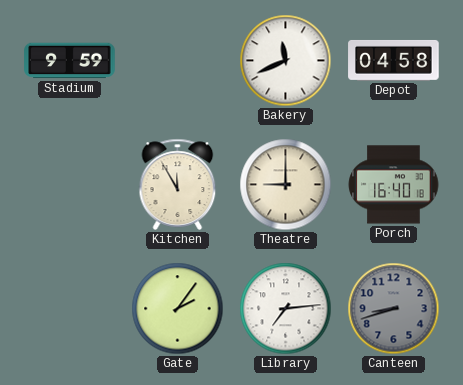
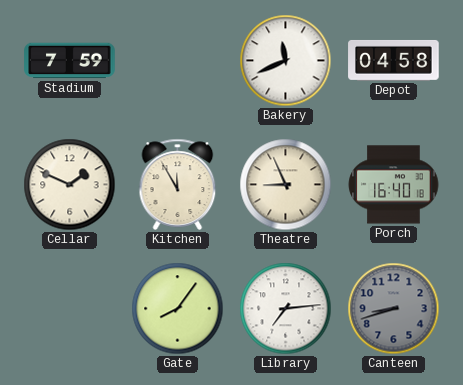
Stadium: 9:59 -> 7:59
Cellar: none -> 1:49
Theatre: 9:00 -> 8:56
Gate: 2:06 -> 8:06
